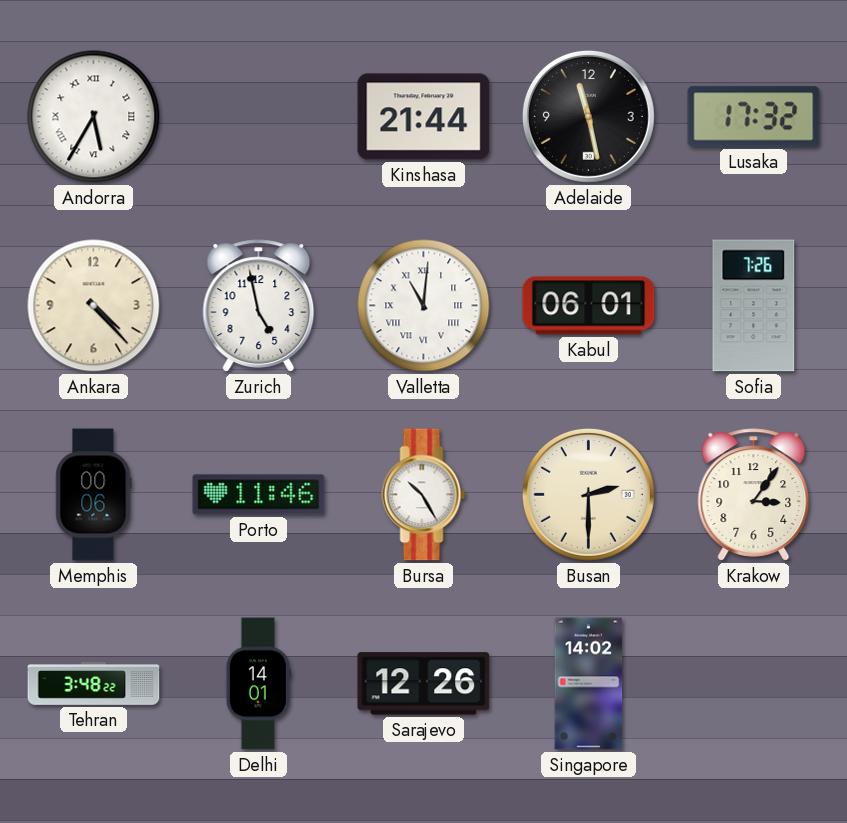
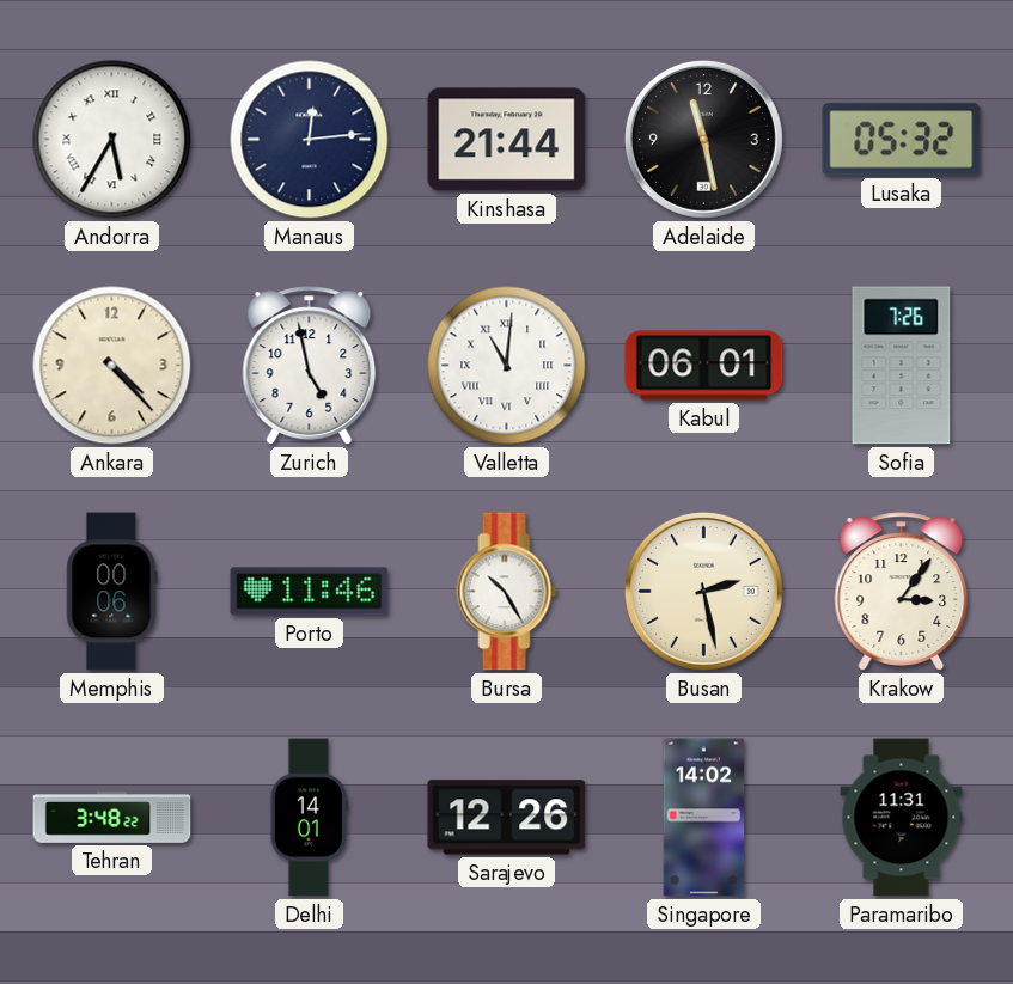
Manaus: none -> 12:14
Lusaka: 17:32 -> 05:32
Busan: 2:30 -> 2:28
Paramaribo: none -> 11:31
